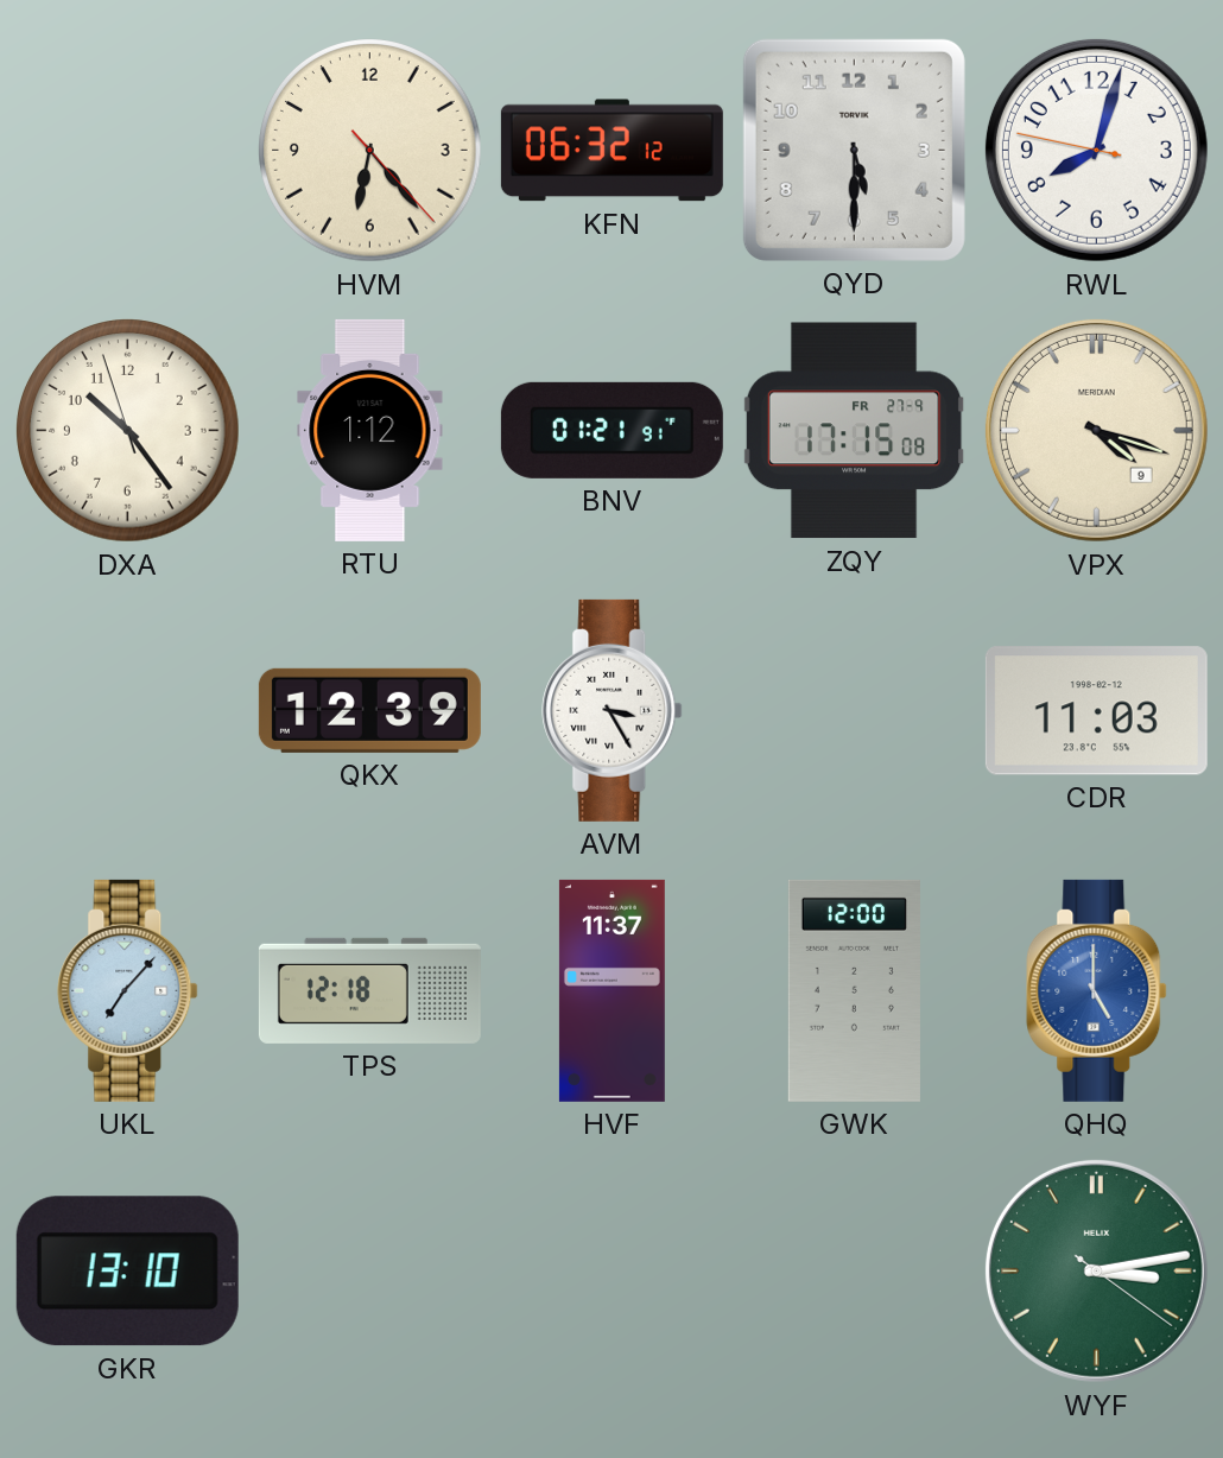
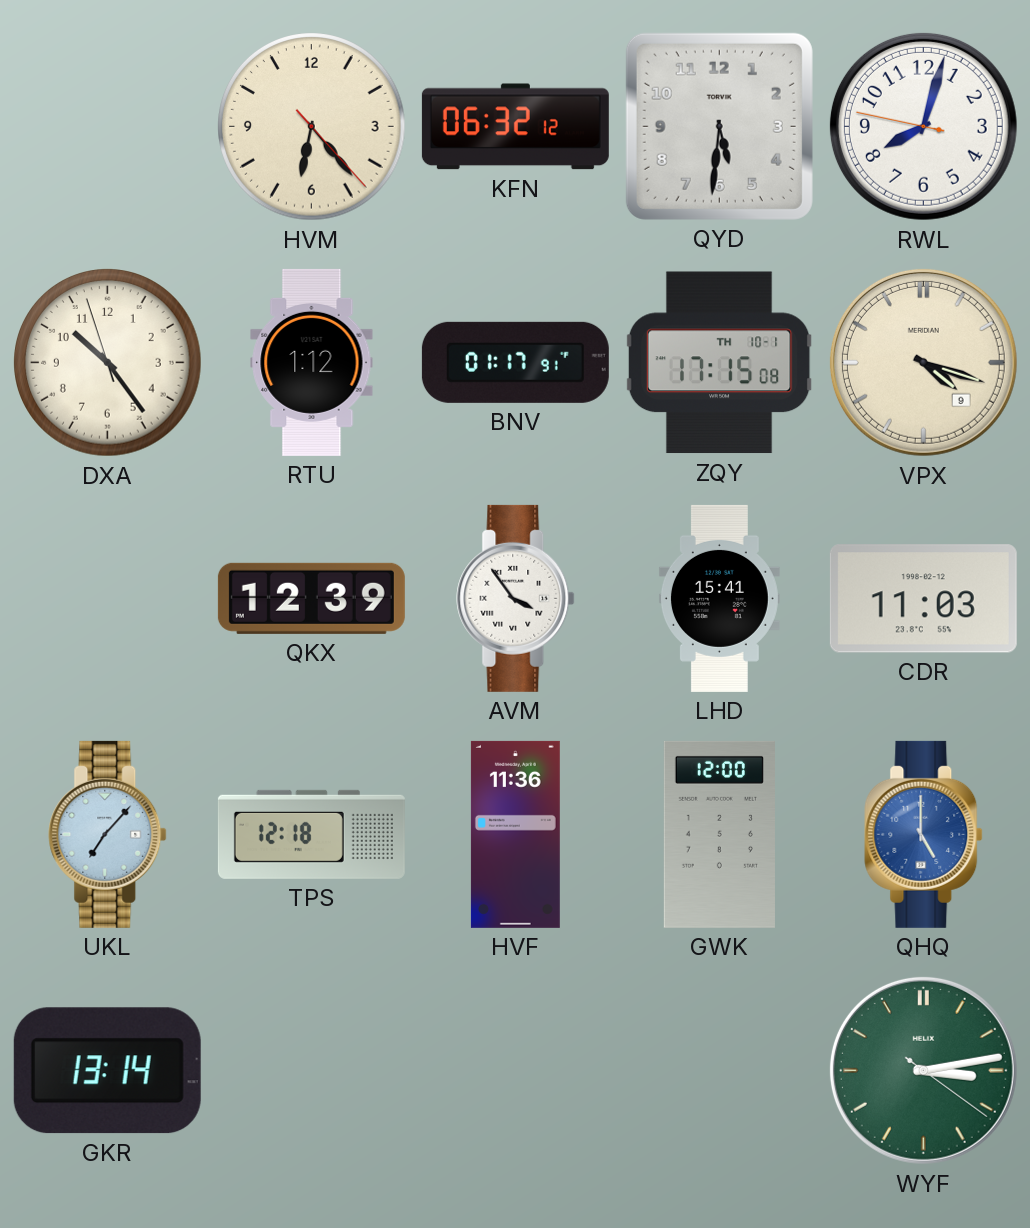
QYD: 5:30 -> 5:31
BNV: 01:21 -> 01:17
ZQY date: FR 27-9 -> TH 10-1
AVM: 3:25 -> 3:54
LHD: none -> 15:41
HVF: 11:37 -> 11:36
GKR: 13:10 -> 13:14
